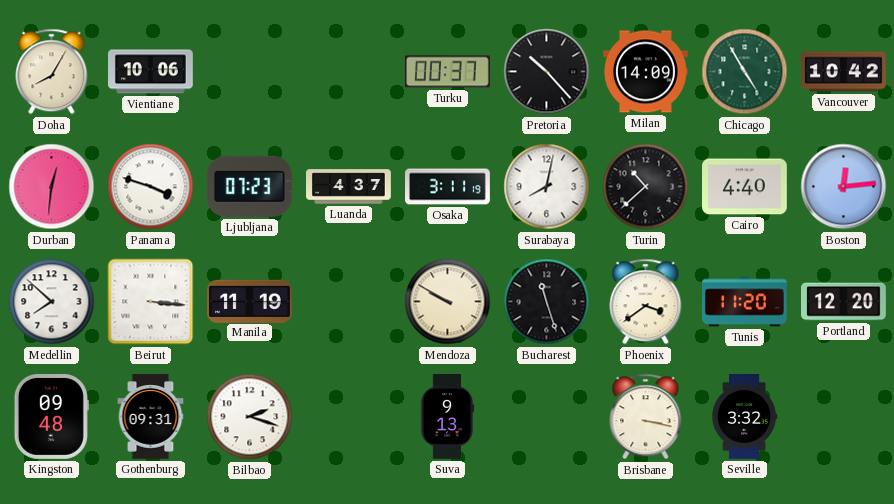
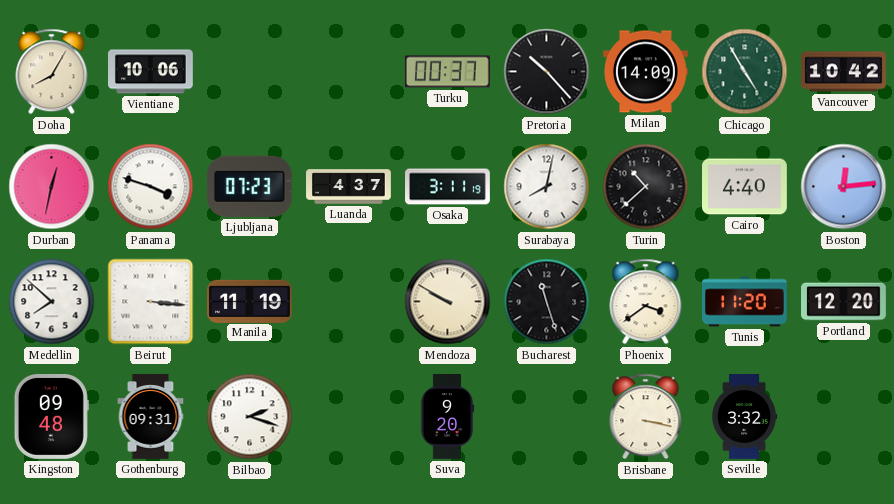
Durban: 12:31 -> 12:32
Suva: 9:13 -> 9:20
